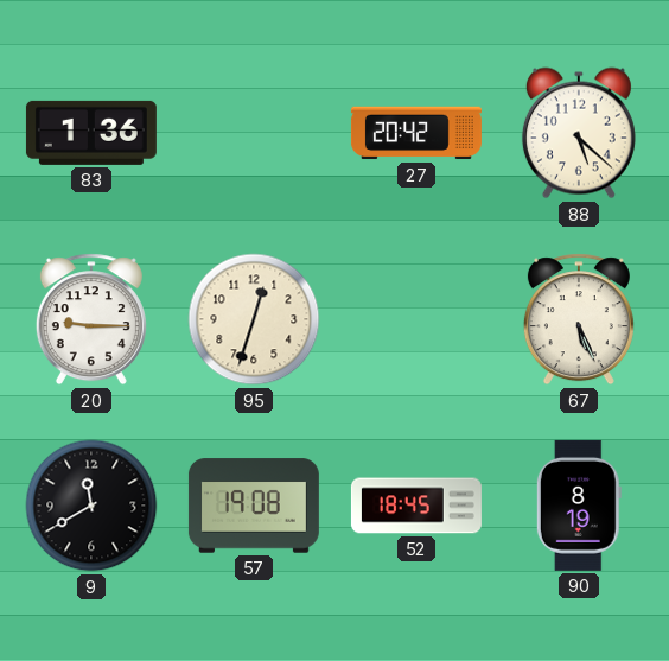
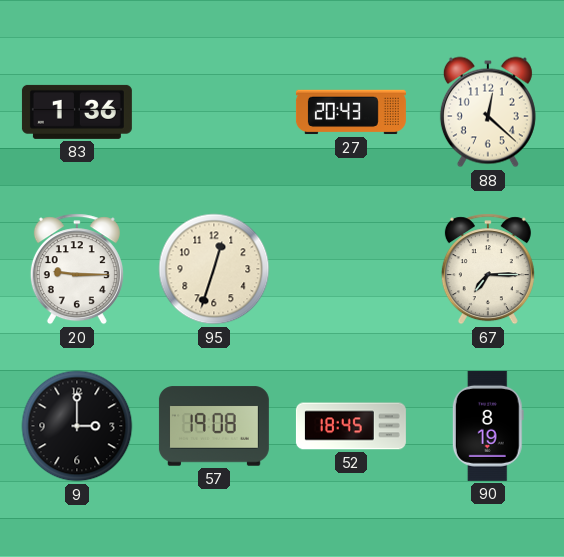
27: 20:42 -> 20:43
88: 5:22 -> 12:22
67: 5:26 -> 7:15
9: 11:40 -> 3:00
